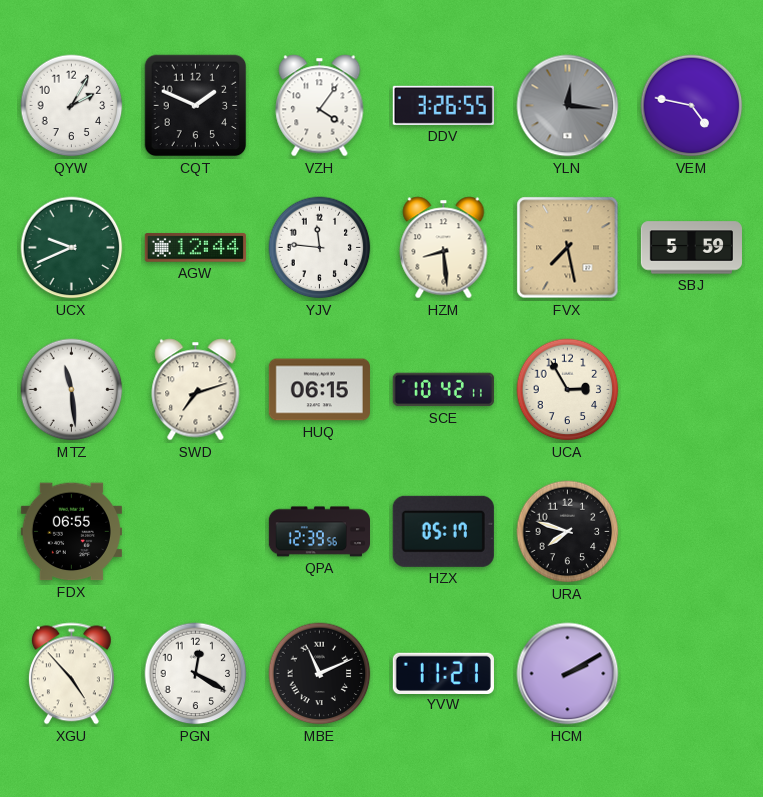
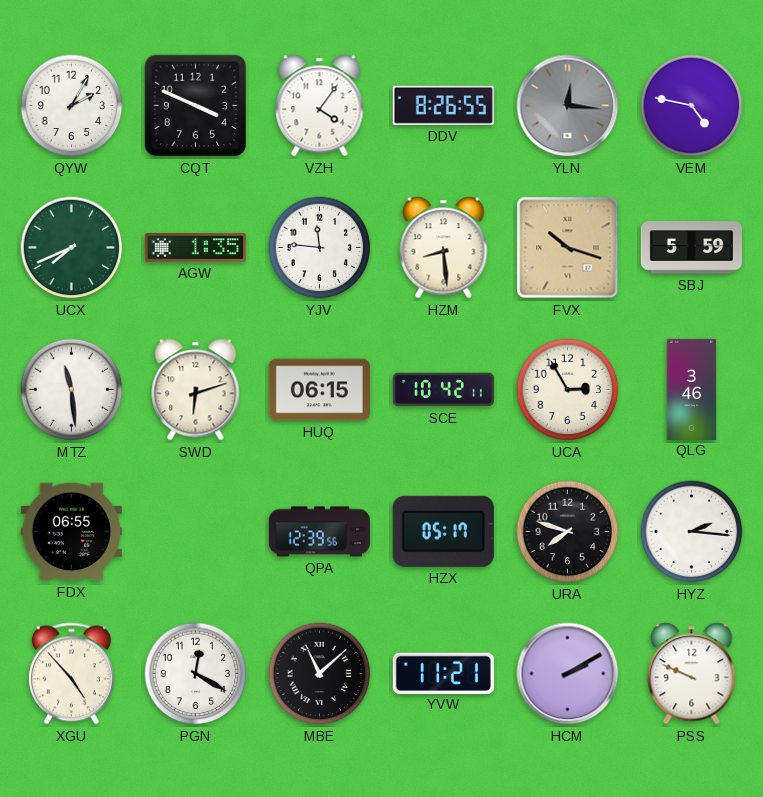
CQT: 1:49 -> 3:49
DDV: 3:26 -> 8:26
UCX: 9:41 -> 7:41
AGW: 12:44 -> 1:35
FVX: 7:28 -> 10:18
SWD: 7:12 -> 6:12
QLG: none -> 3:46
HYZ: none -> 2:16
MBE: 11:11 -> 11:08
PSS: none -> 9:49
